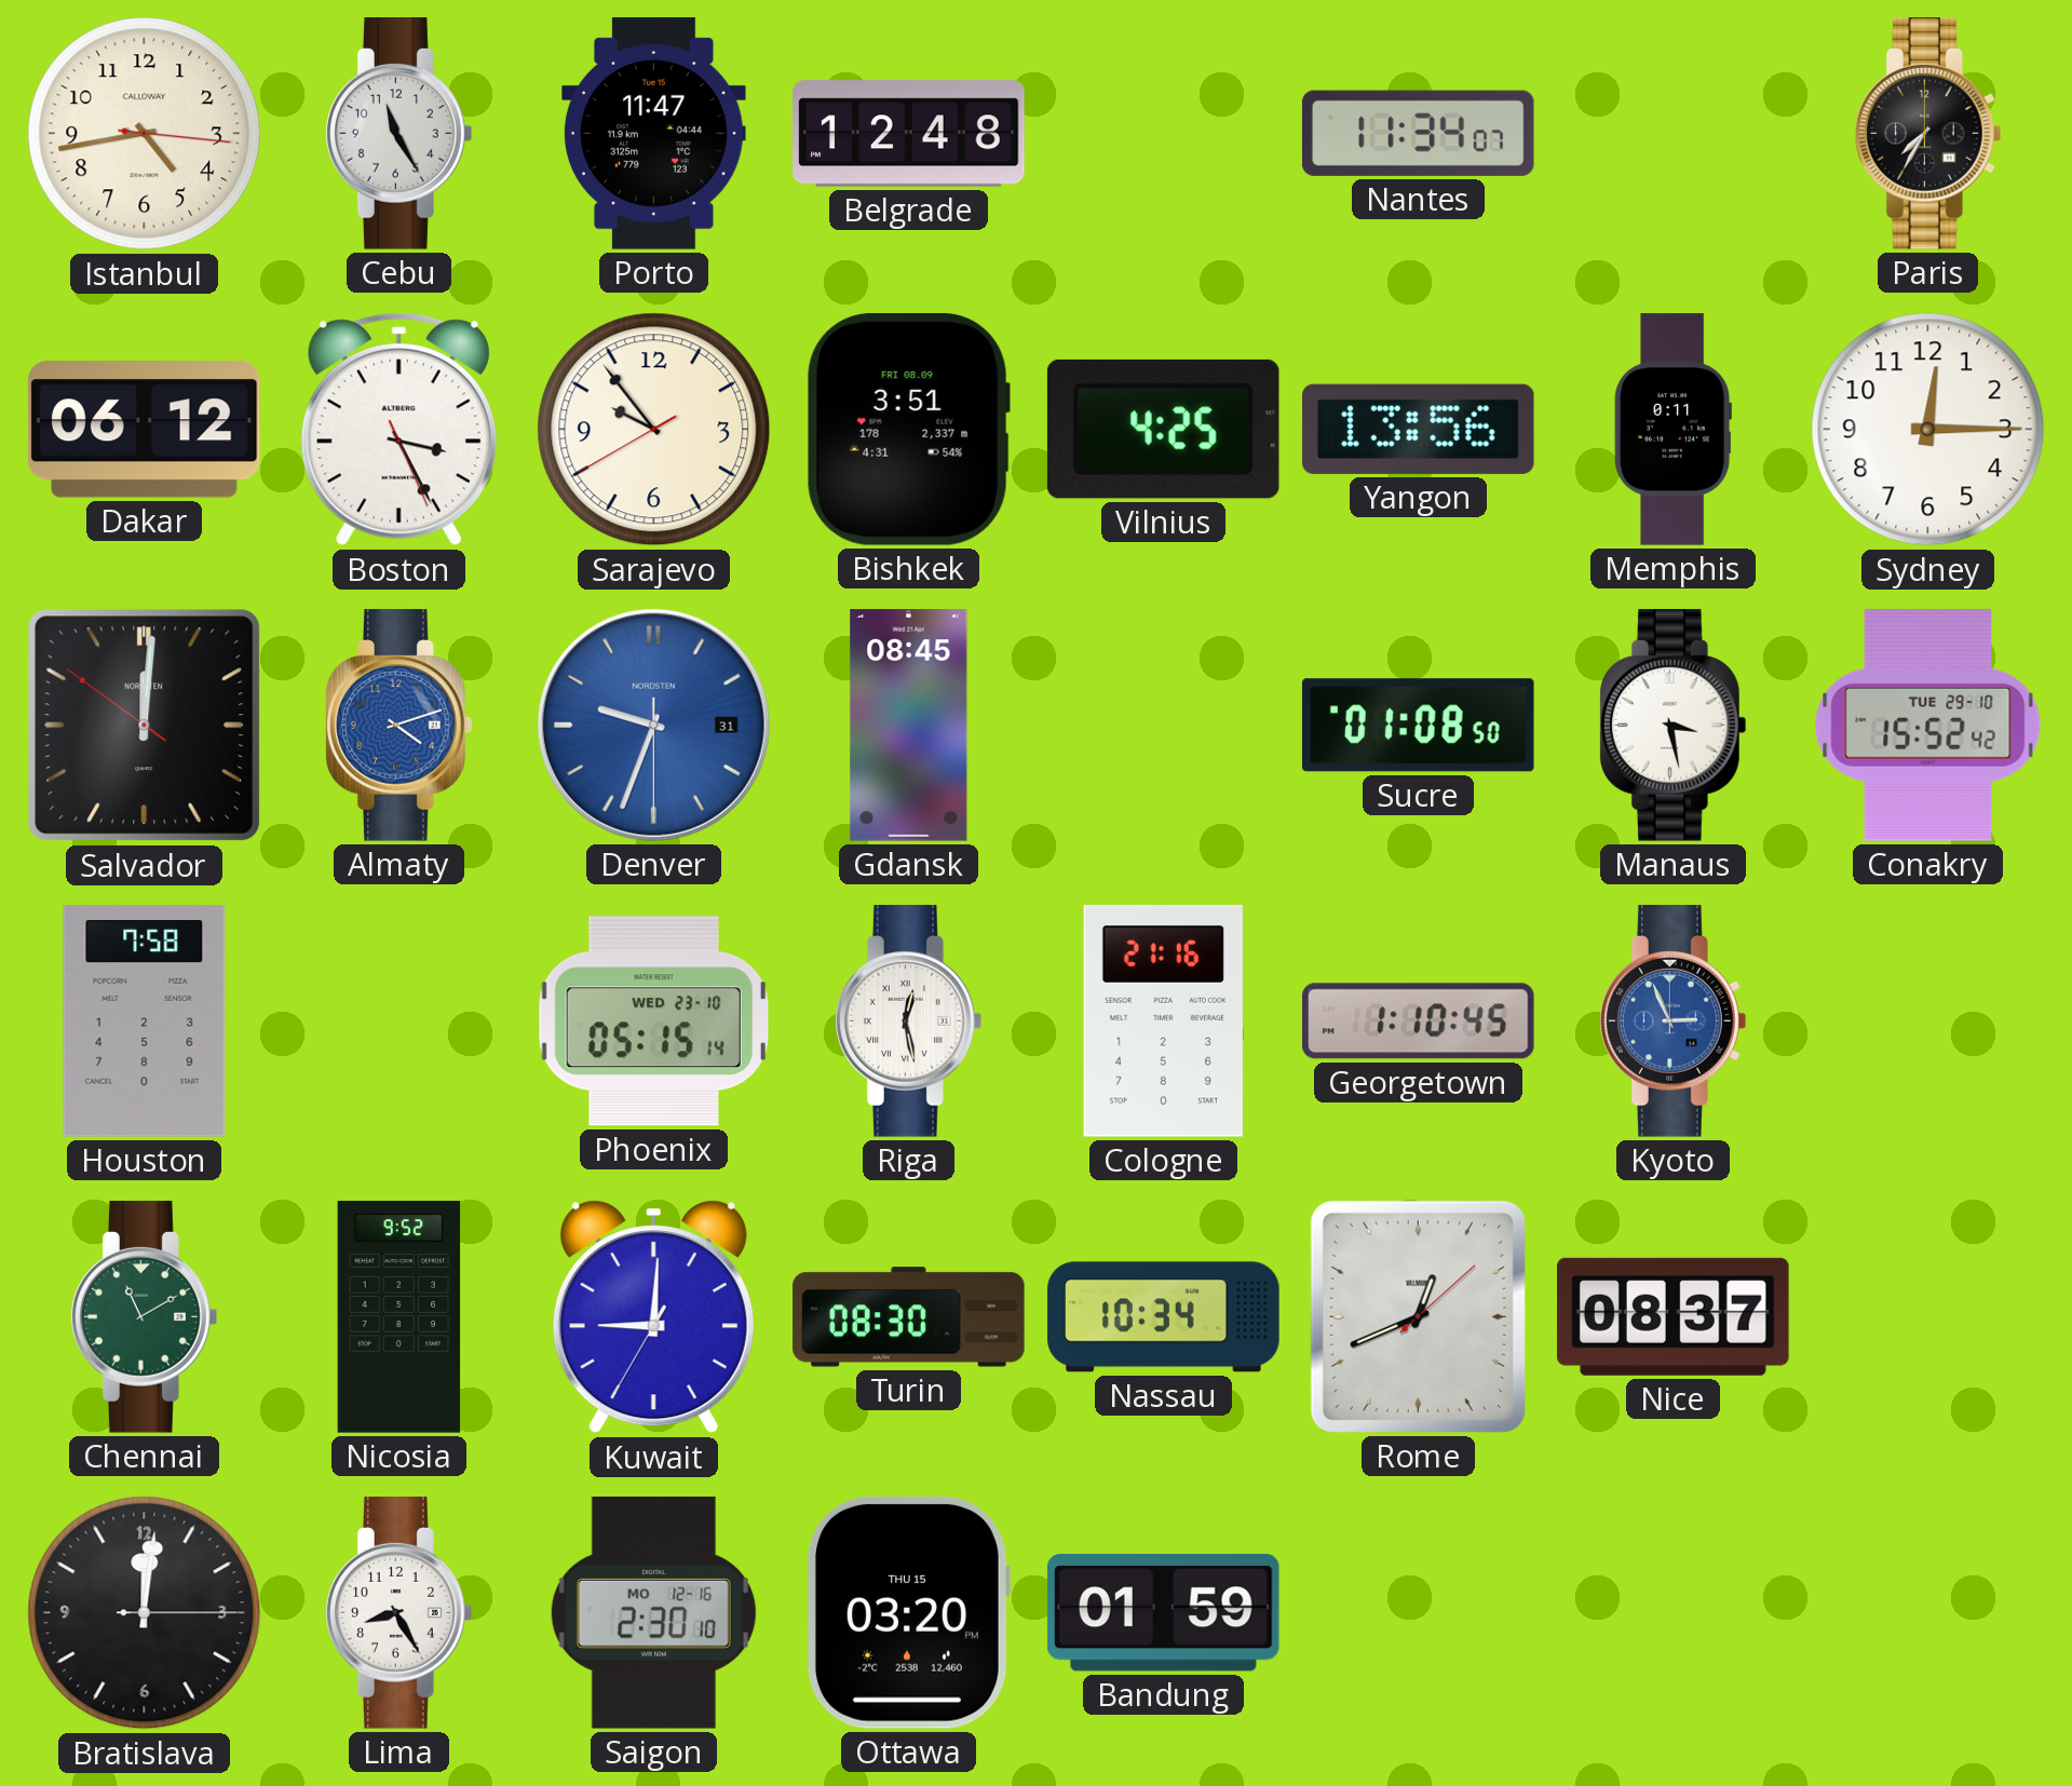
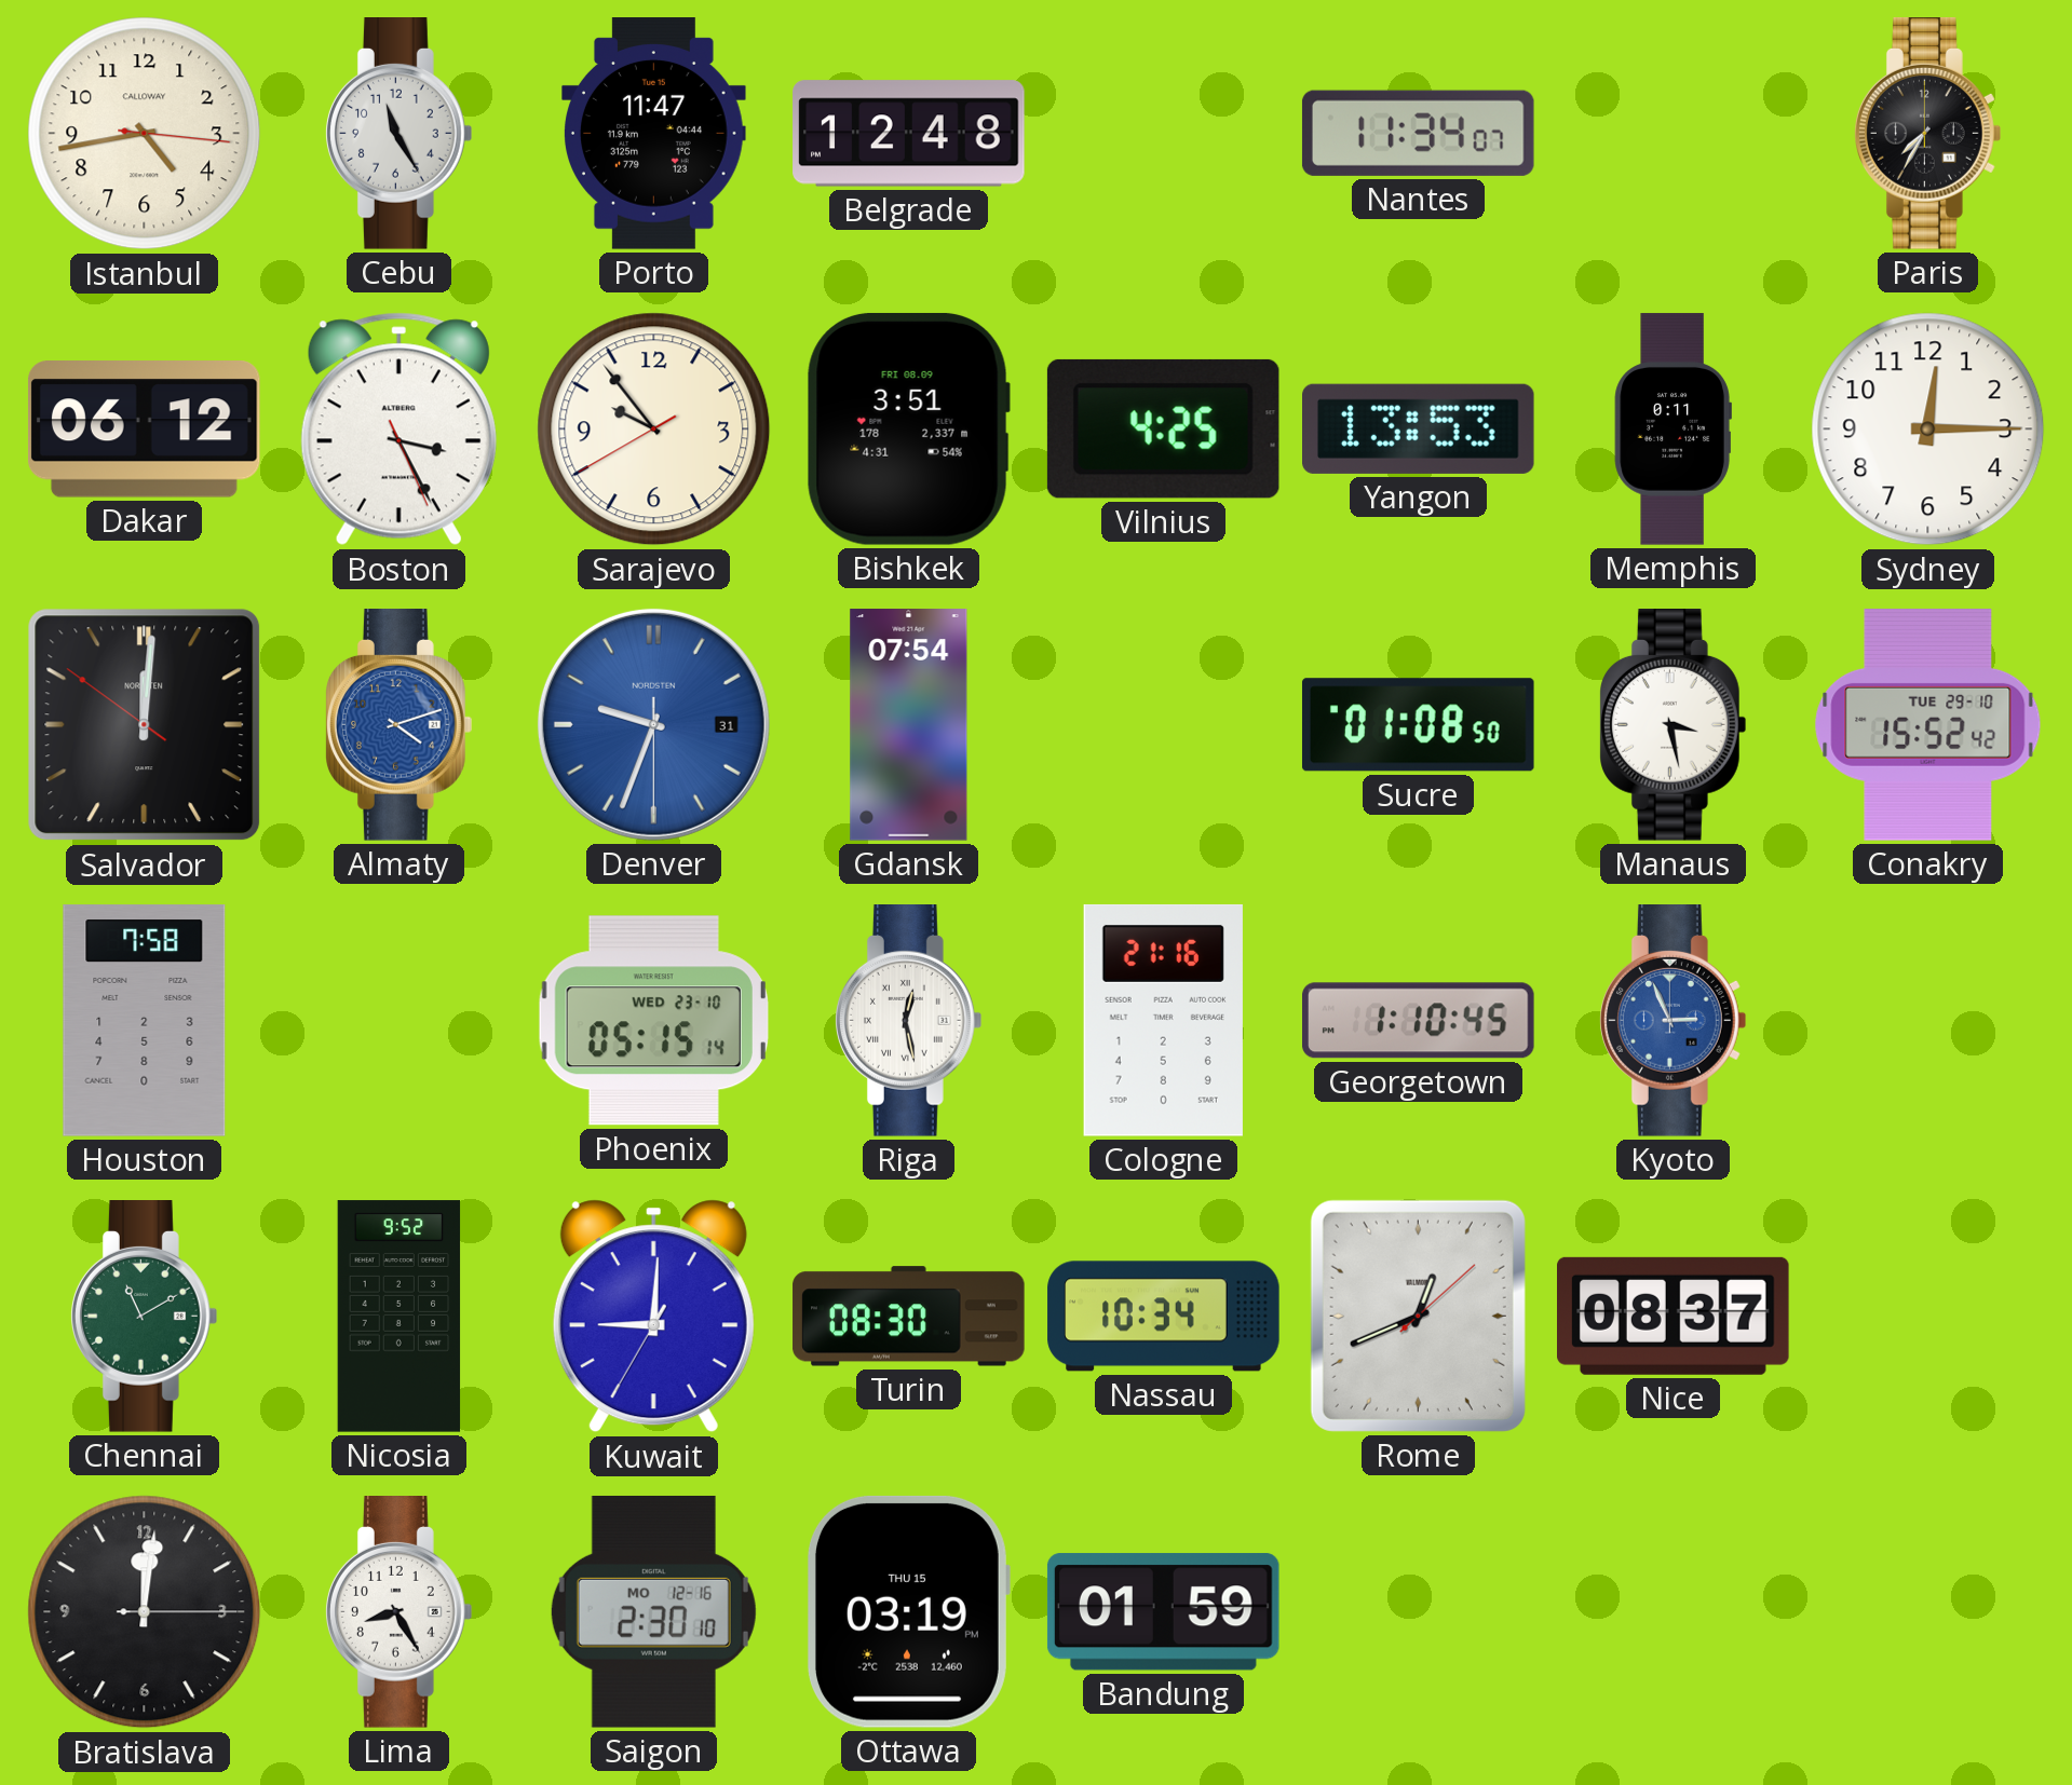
Yangon: 13:56 -> 13:53
Gdansk: 08:45 -> 07:54
Ottawa: 03:20 -> 03:19
